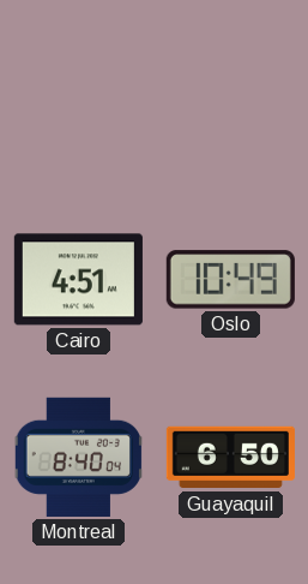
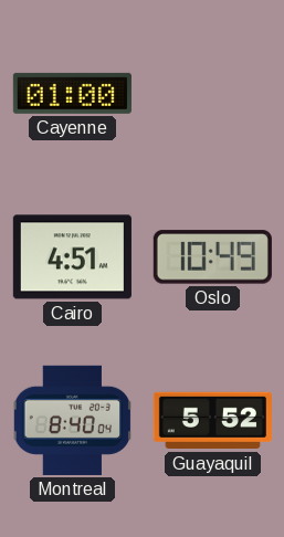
Cayenne: none -> 01:00
Guayaquil: 6:50 -> 5:52
